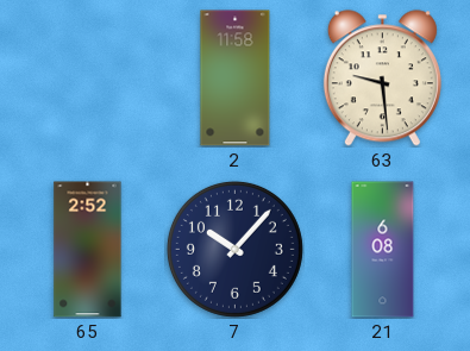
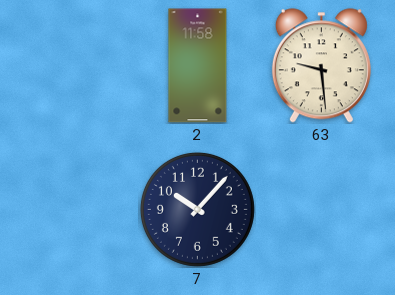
65: 2:52 -> none
21: 6:08 -> none
